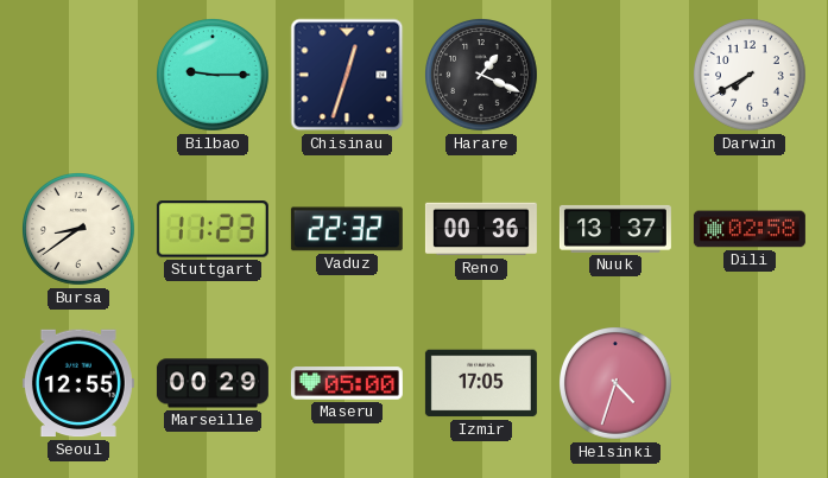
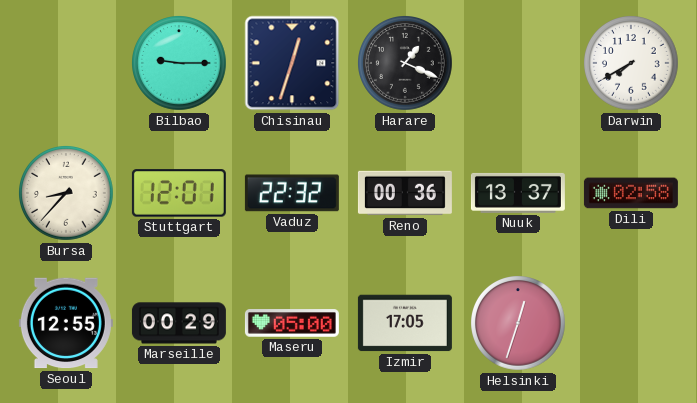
Bursa: 8:39 -> 8:37
Stuttgart: 11:23 -> 12:01
Helsinki: 4:33 -> 12:33
